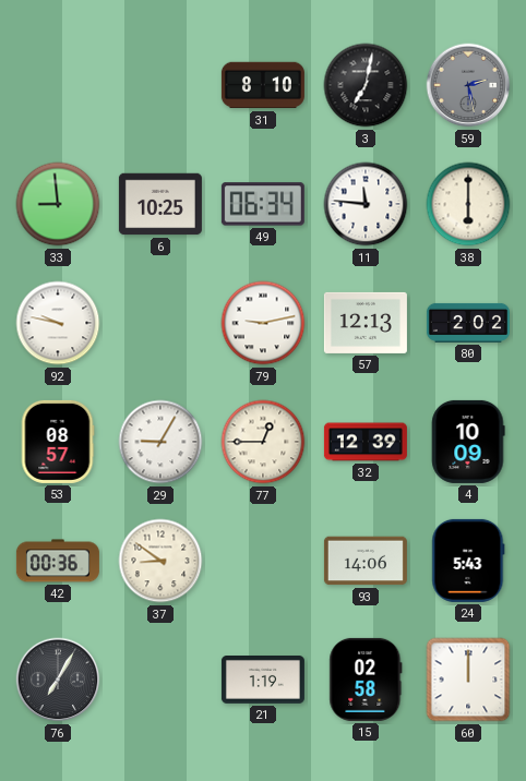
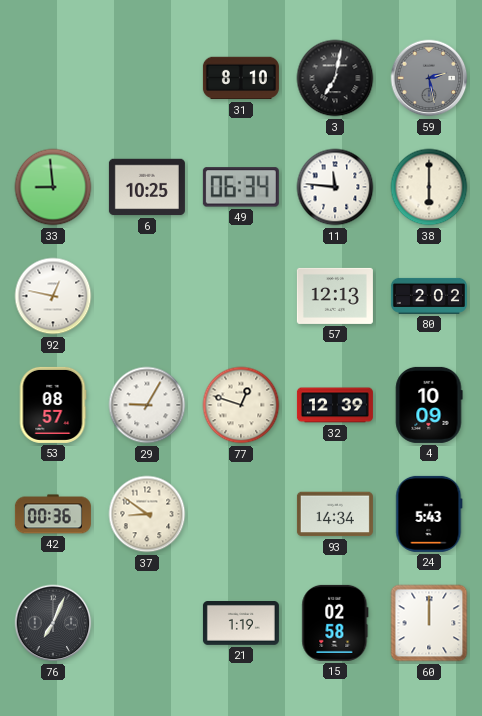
92: 9:47 -> 12:47
79: 9:13 -> none
77: 12:45 -> 12:48
93: 14:06 -> 14:34
76: 7:05 -> 7:04
